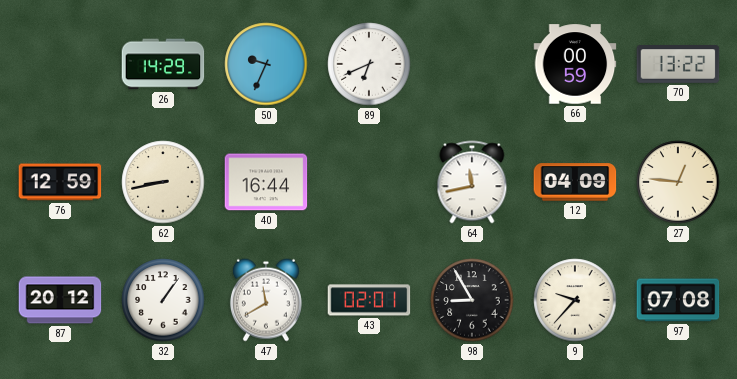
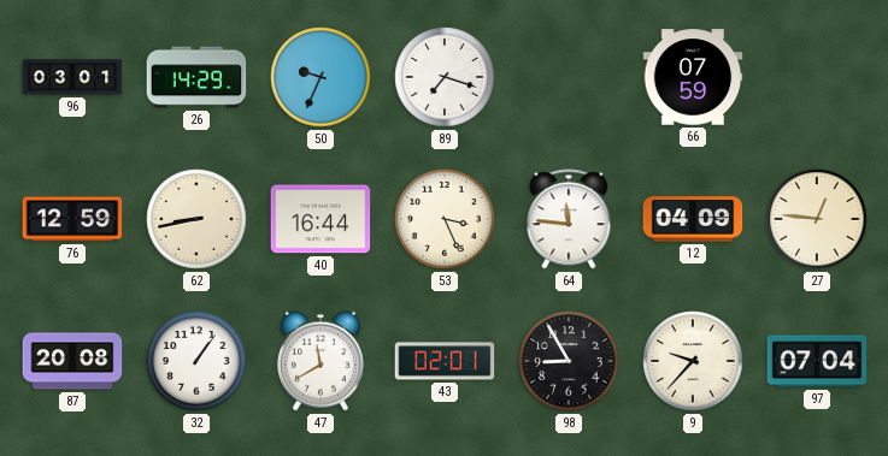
96: none -> 03:01
89: 6:41 -> 7:18
66: 00:59 -> 07:59
70: 13:22 -> none
53: none -> 3:26
64: 11:43 -> 11:46
87: 20:12 -> 20:08
97: 07:08 -> 07:04
